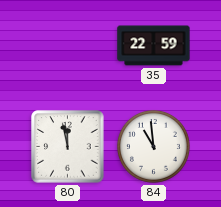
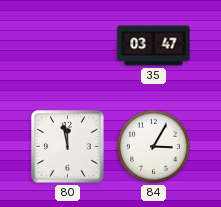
35: 22:59 -> 03:47
84: 10:59 -> 3:05
